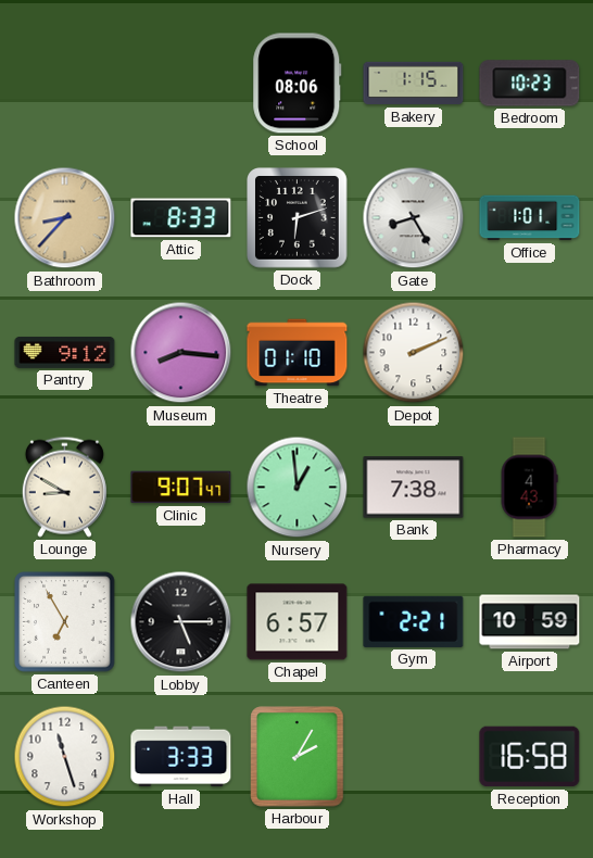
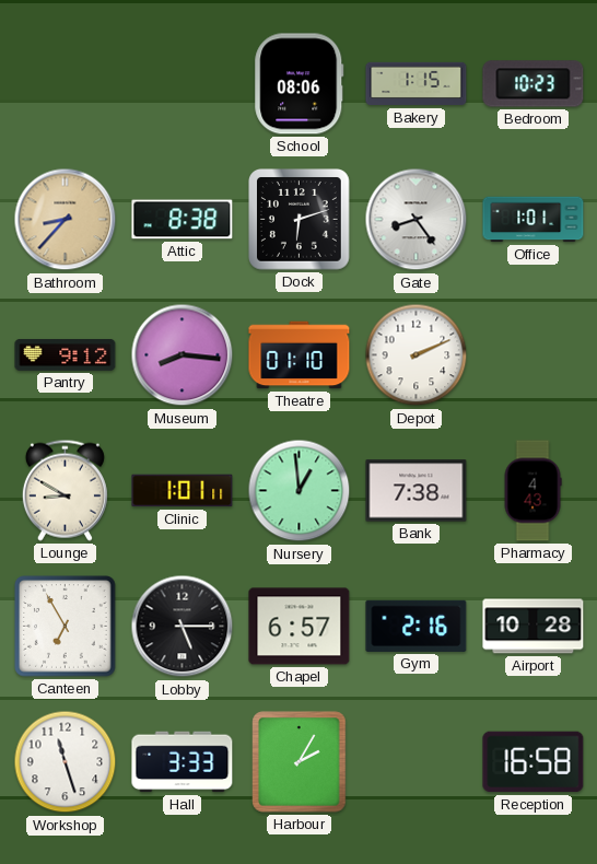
Attic: 8:33 -> 8:38
Gate: 8:25 -> 8:24
Clinic: 9:07 -> 1:01
Gym: 2:21 -> 2:16
Airport: 10:59 -> 10:28
